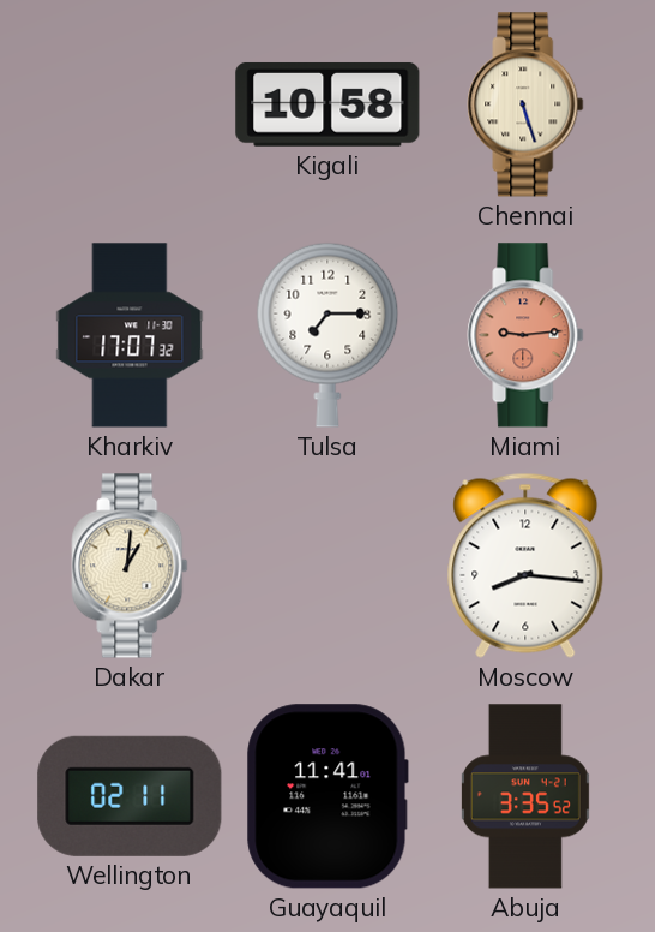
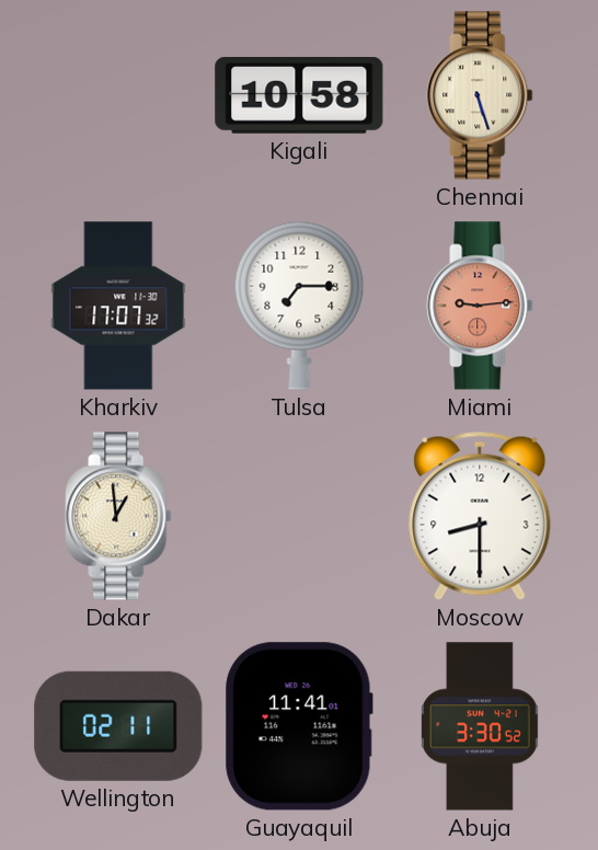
Dakar: 1:01 -> 12:59
Moscow: 8:16 -> 8:30
Abuja: 3:35 -> 3:30
